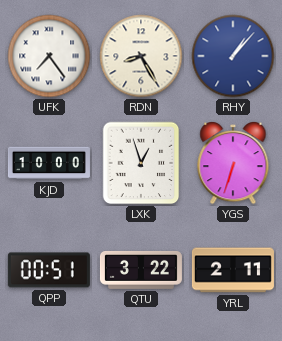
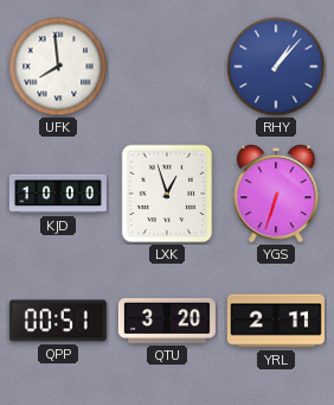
UFK: 7:24 -> 7:59
RDN: 8:25 -> none
QTU: 3:22 -> 3:20
